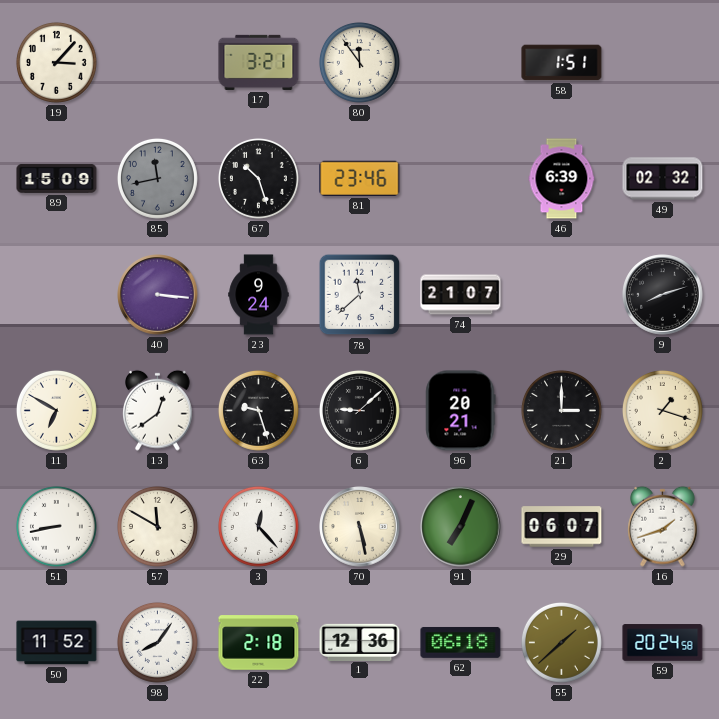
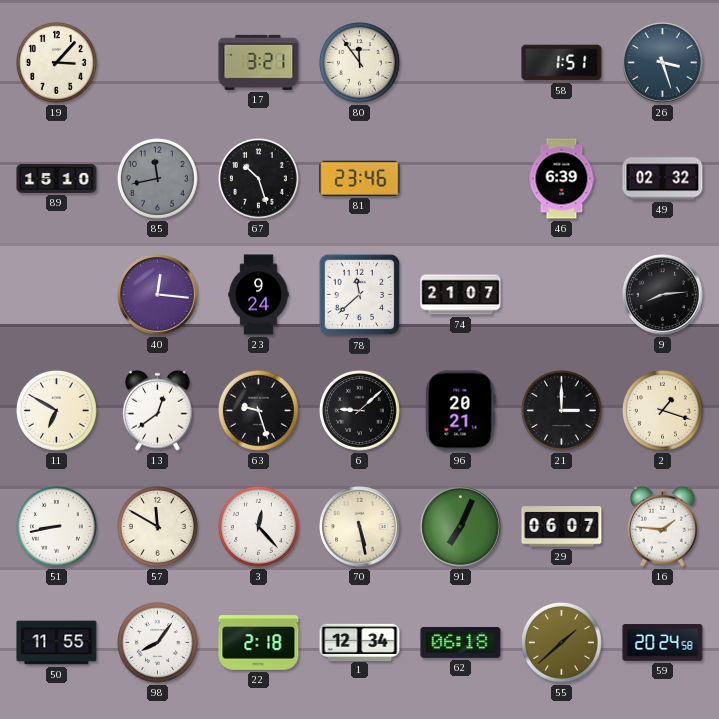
26: none -> 3:27
89: 15:09 -> 15:10
40: 3:16 -> 12:16
9: 8:12 -> 8:14
16: 1:42 -> 1:46
50: 11:52 -> 11:55
1: 12:36 -> 12:34
